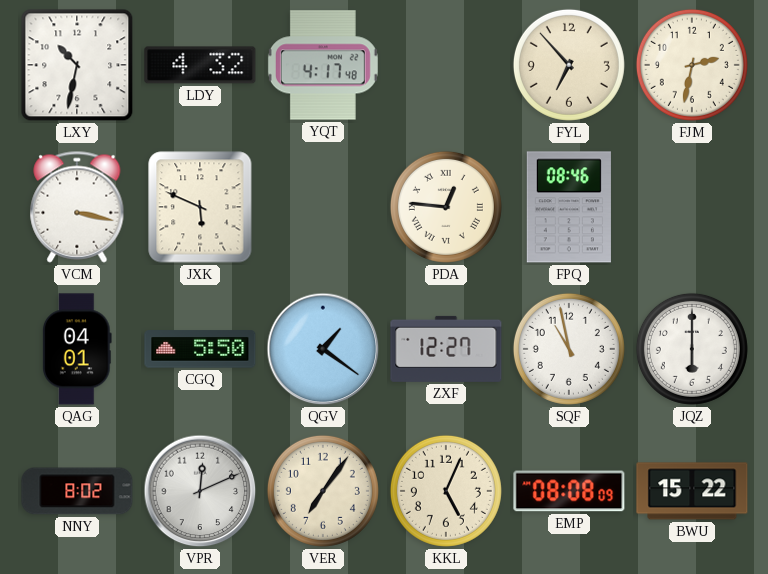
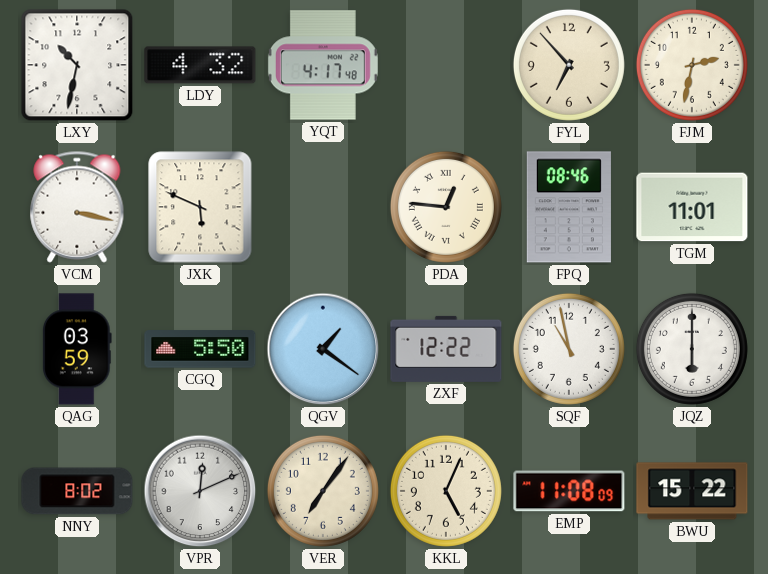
TGM: none -> 11:01
QAG: 04:01 -> 03:59
ZXF: 12:27 -> 12:22
EMP: 08:08 -> 11:08
